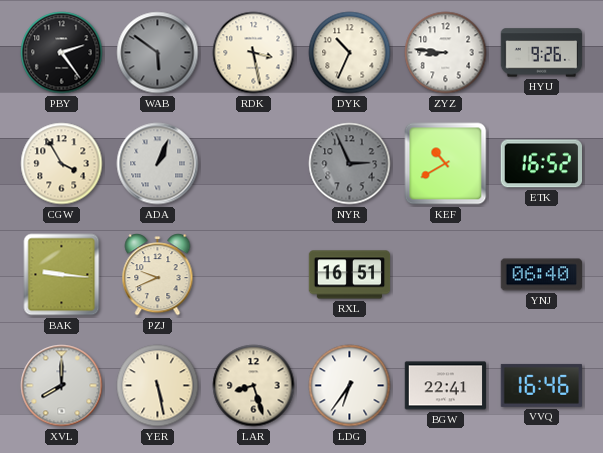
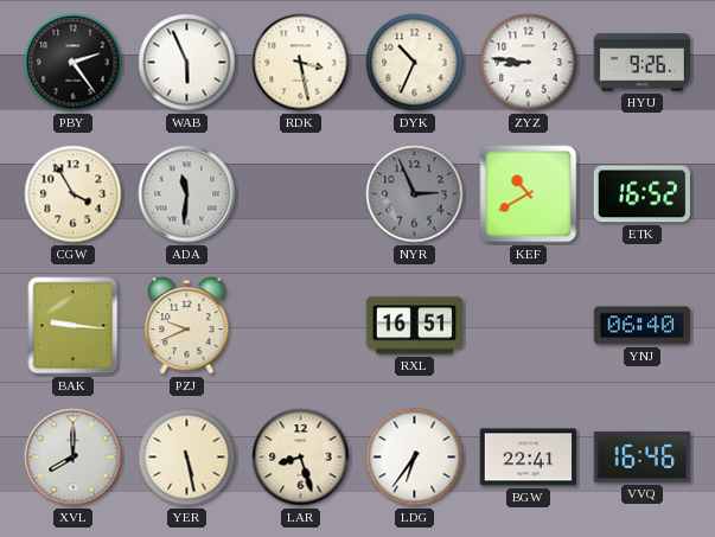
WAB: 5:51 -> 5:56
WAB dial: grey -> white
ADA: 1:04 -> 11:31
